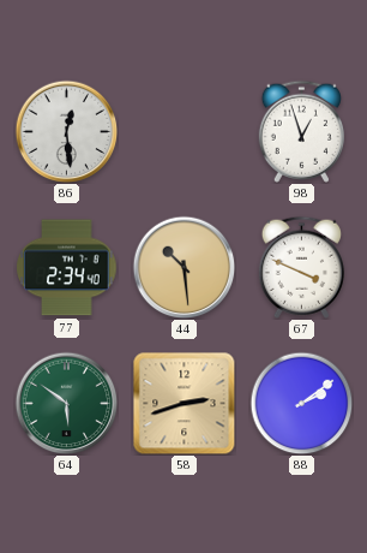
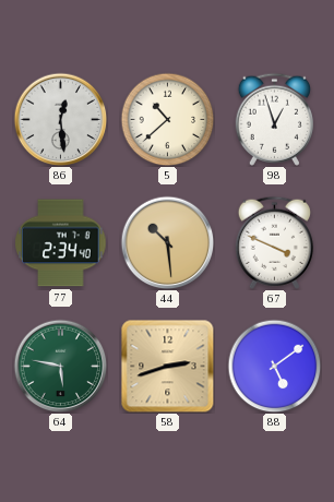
5: none -> 10:38
64: 5:51 -> 5:47
88: 2:09 -> 5:09
